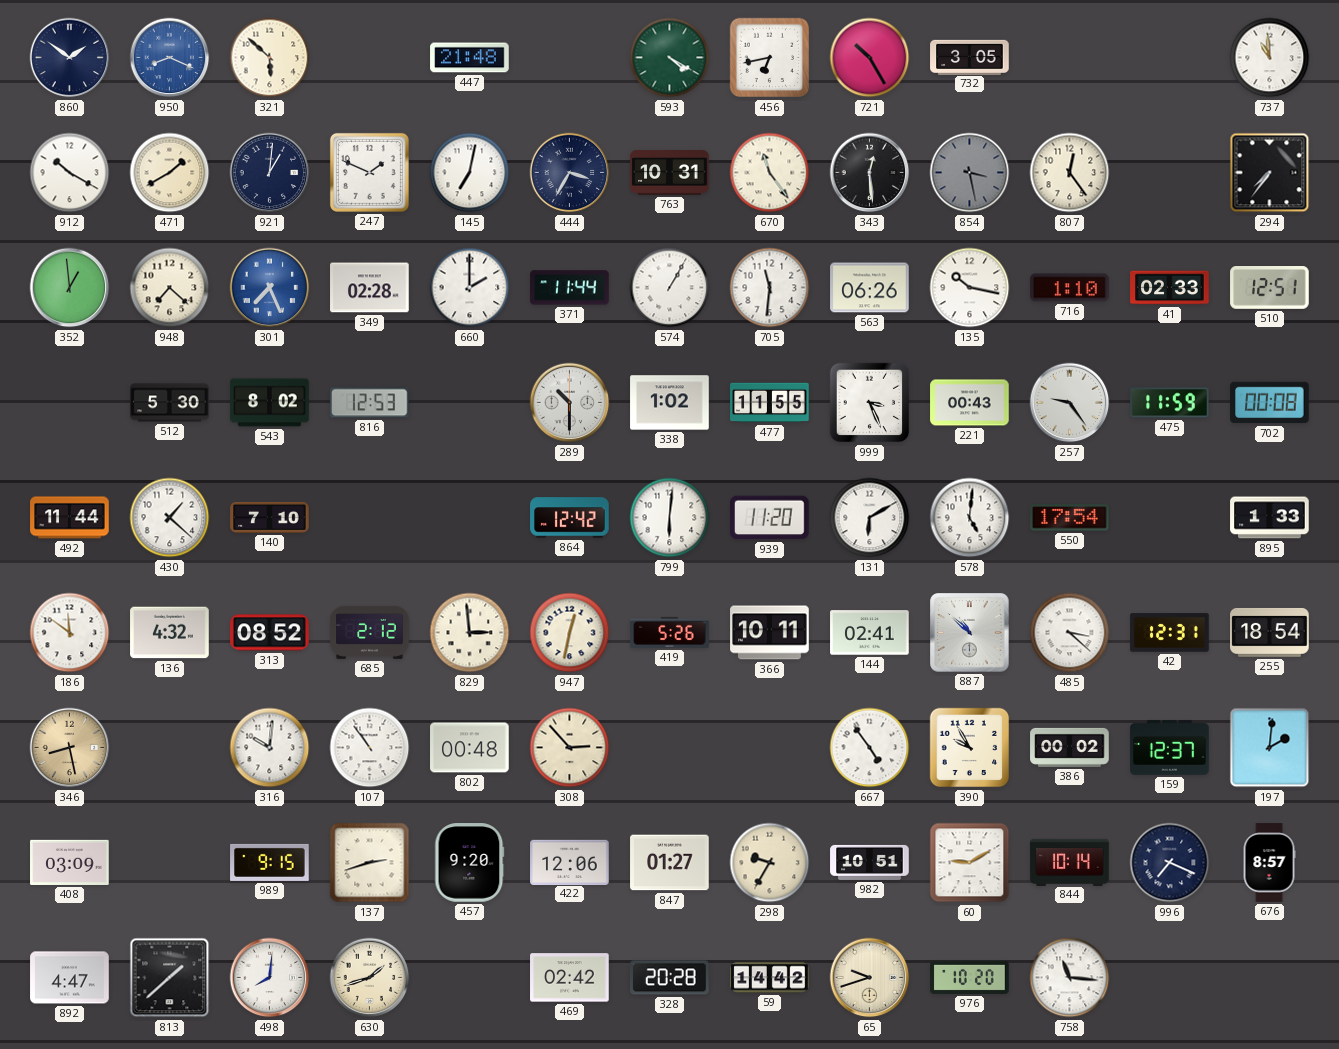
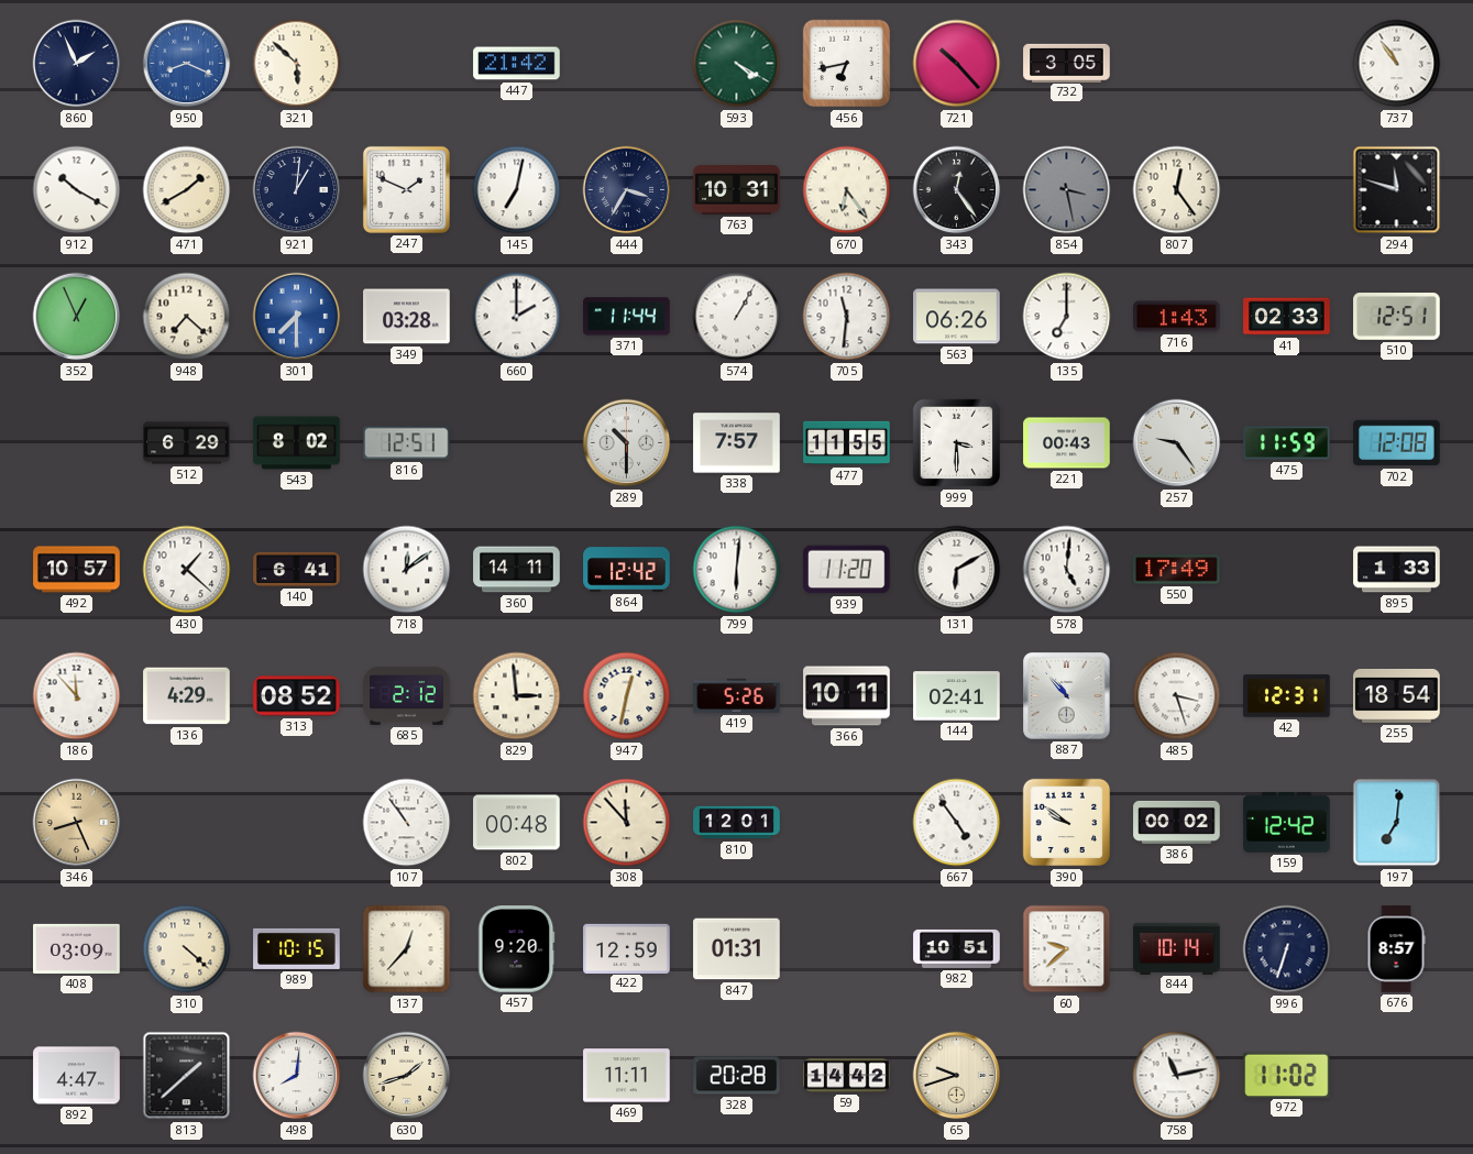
860: 1:51 -> 1:56
447: 21:48 -> 21:42
721: 10:25 -> 10:23
737: 10:59 -> 10:54
670: 11:24 -> 6:24
343: 12:29 -> 12:24
294: 7:36 -> 11:48
352: 12:59 -> 12:56
301: 7:26 -> 7:30
349: 02:28 -> 03:28
135: 10:17 -> 7:00
716: 1:10 -> 1:43
512: 5:30 -> 6:29
816: 12:53 -> 12:51
338: 1:02 -> 7:57
999: 3:26 -> 3:30
702: 00:08 -> 12:08
492: 11:44 -> 10:57
140: 7:10 -> 6:41
718: none -> 12:09
360: none -> 14:11
550: 17:54 -> 17:49
186: 11:51 -> 11:53
136: 4:32 -> 4:29
887: 10:52 -> 10:53
485: 3:22 -> 3:27
346: 8:28 -> 8:26
316: 10:01 -> none
308: 2:53 -> 11:53
810: none -> 12:01
390: 9:55 -> 9:51
159: 12:37 -> 12:42
197: 2:01 -> 7:01
310: none -> 4:22
989: 9:15 -> 10:15
137: 2:42 -> 12:37
422: 12:06 -> 12:59
847: 01:27 -> 01:31
298: 9:35 -> none
60: 9:10 -> 9:38
996: 7:19 -> 6:33
469: 02:42 -> 11:11
976: 10:20 -> none
758: 11:16 -> 11:13
972: none -> 11:02
